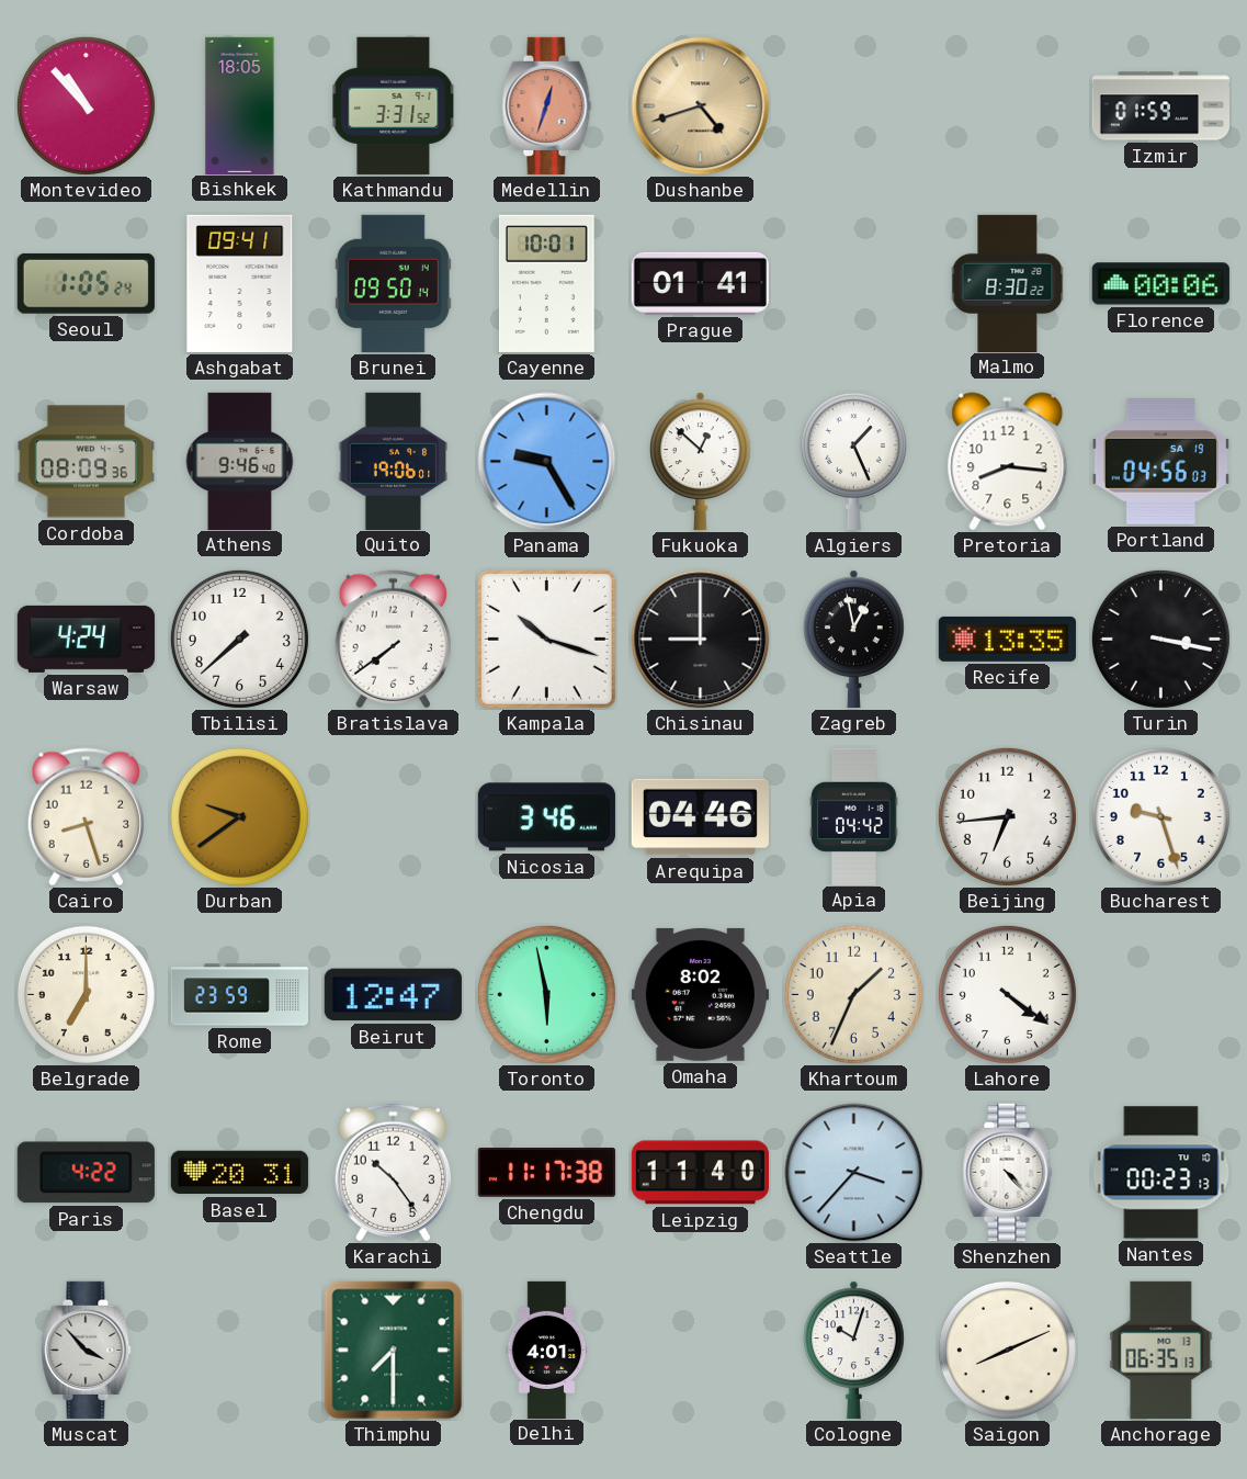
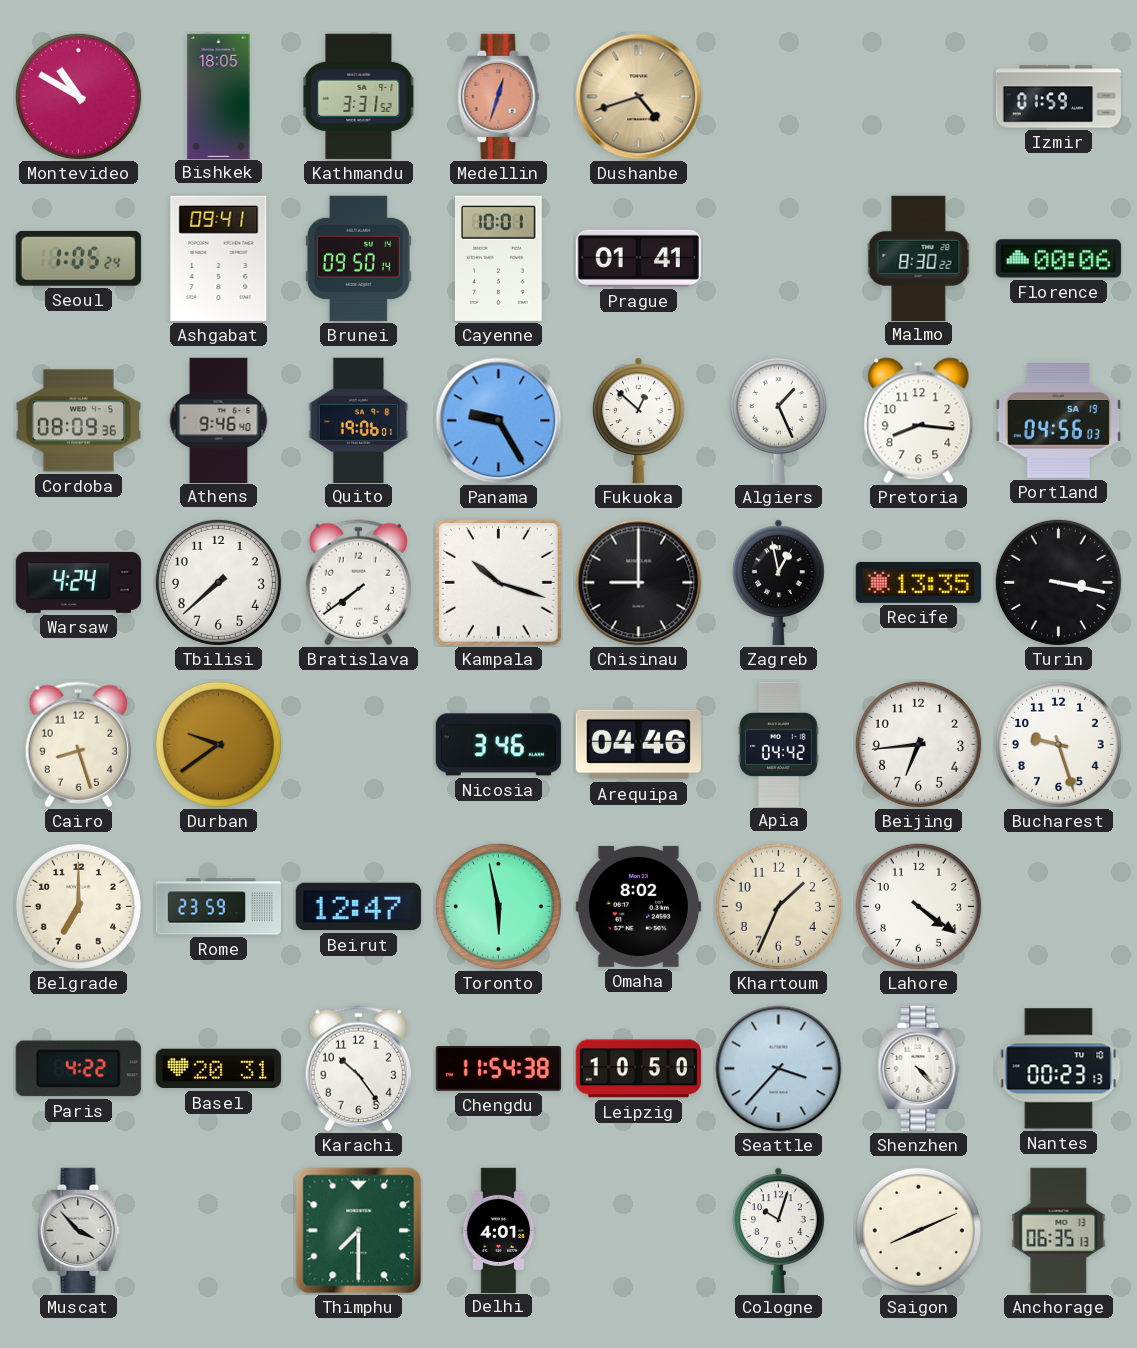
Montevideo: 10:53 -> 10:50
Chengdu: 11:17 -> 11:54
Leipzig: 11:40 -> 10:50
